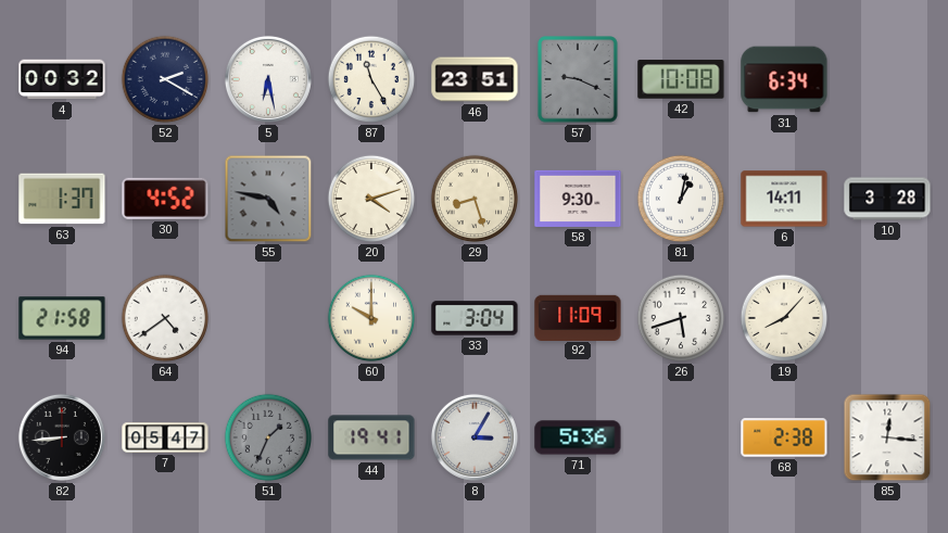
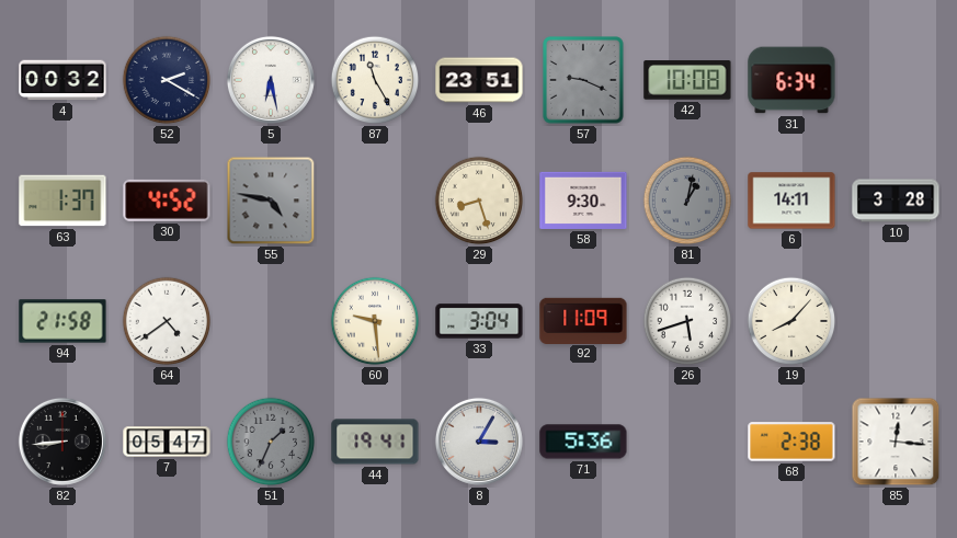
20: 4:12 -> none
81 dial: white -> grey
60: 10:00 -> 9:29
